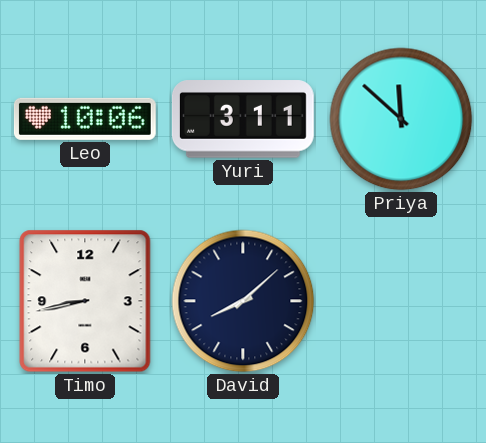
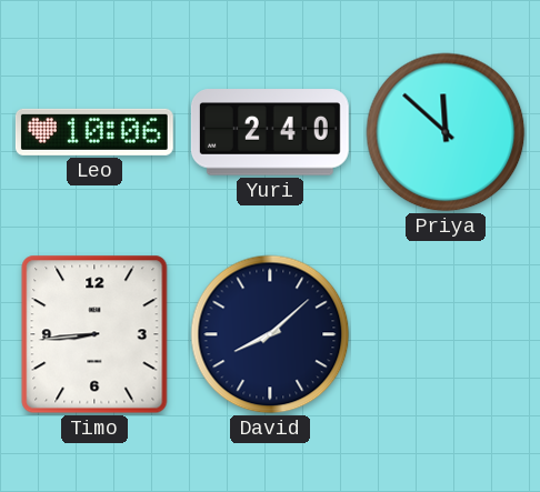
Yuri: 3:11 -> 2:40
Timo: 8:43 -> 8:44
